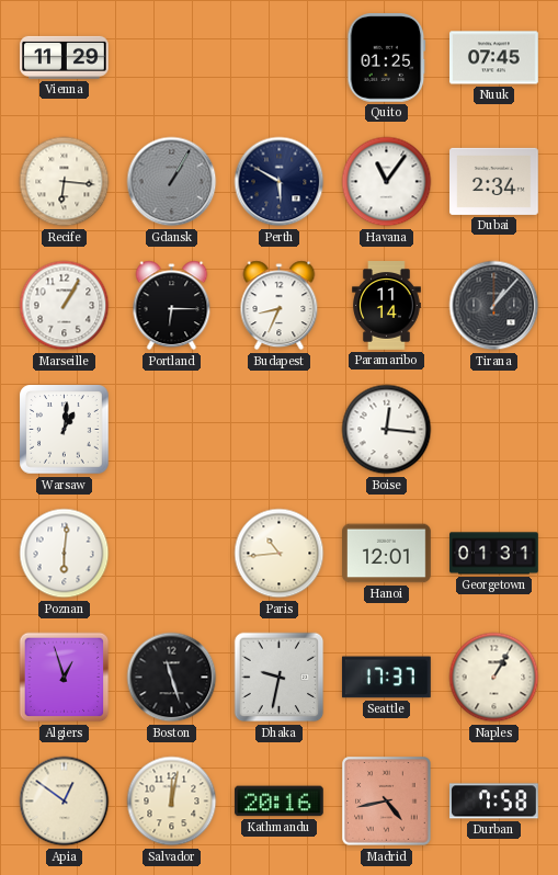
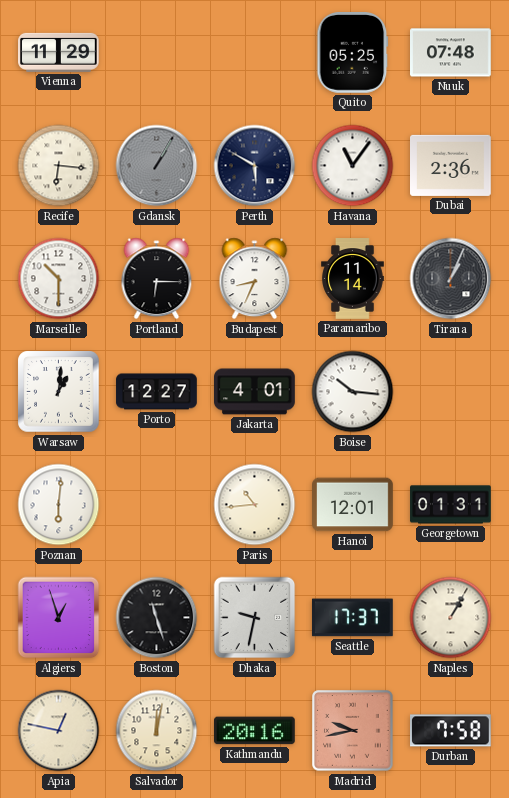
Quito: 01:25 -> 05:25
Nuuk: 07:45 -> 07:48
Dubai: 2:34 -> 2:36
Marseille: 1:05 -> 10:30
Tirana: 1:07 -> 1:04
Porto: none -> 12:27
Jakarta: none -> 4:01
Boise: 12:16 -> 10:16
Apia: 12:51 -> 12:47
Madrid: 4:43 -> 9:43
